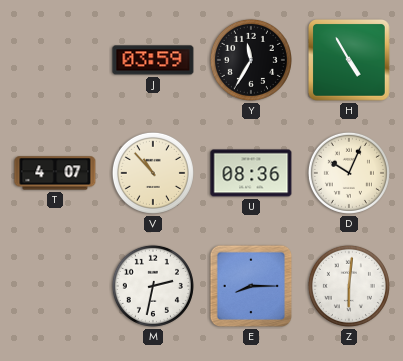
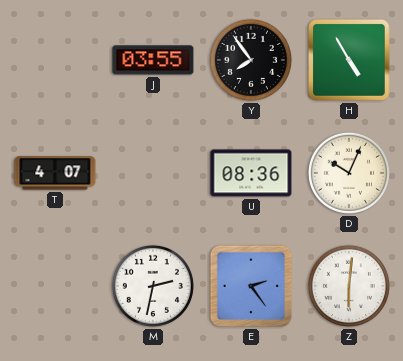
J: 03:59 -> 03:55
Y: 11:35 -> 7:54
V: 10:53 -> none
E: 8:15 -> 2:24
